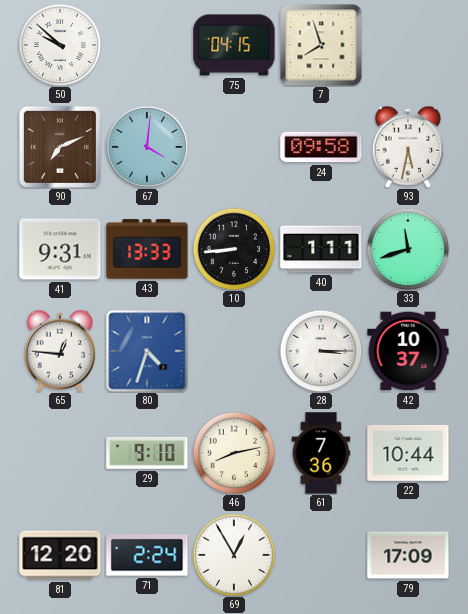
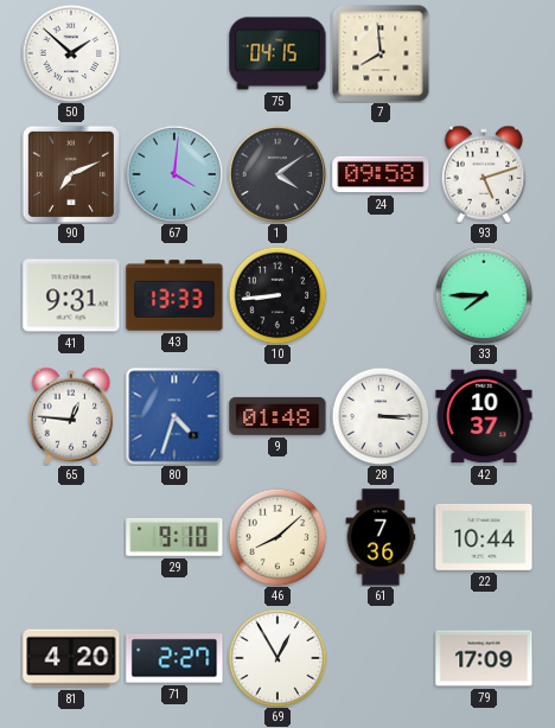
50: 9:52 -> 1:52
7: 7:57 -> 7:59
1: none -> 4:09
93: 5:32 -> 5:12
40: 1:11 -> none
33: 11:42 -> 7:45
9: none -> 01:48
46: 8:13 -> 8:08
81: 12:20 -> 4:20
71: 2:24 -> 2:27
